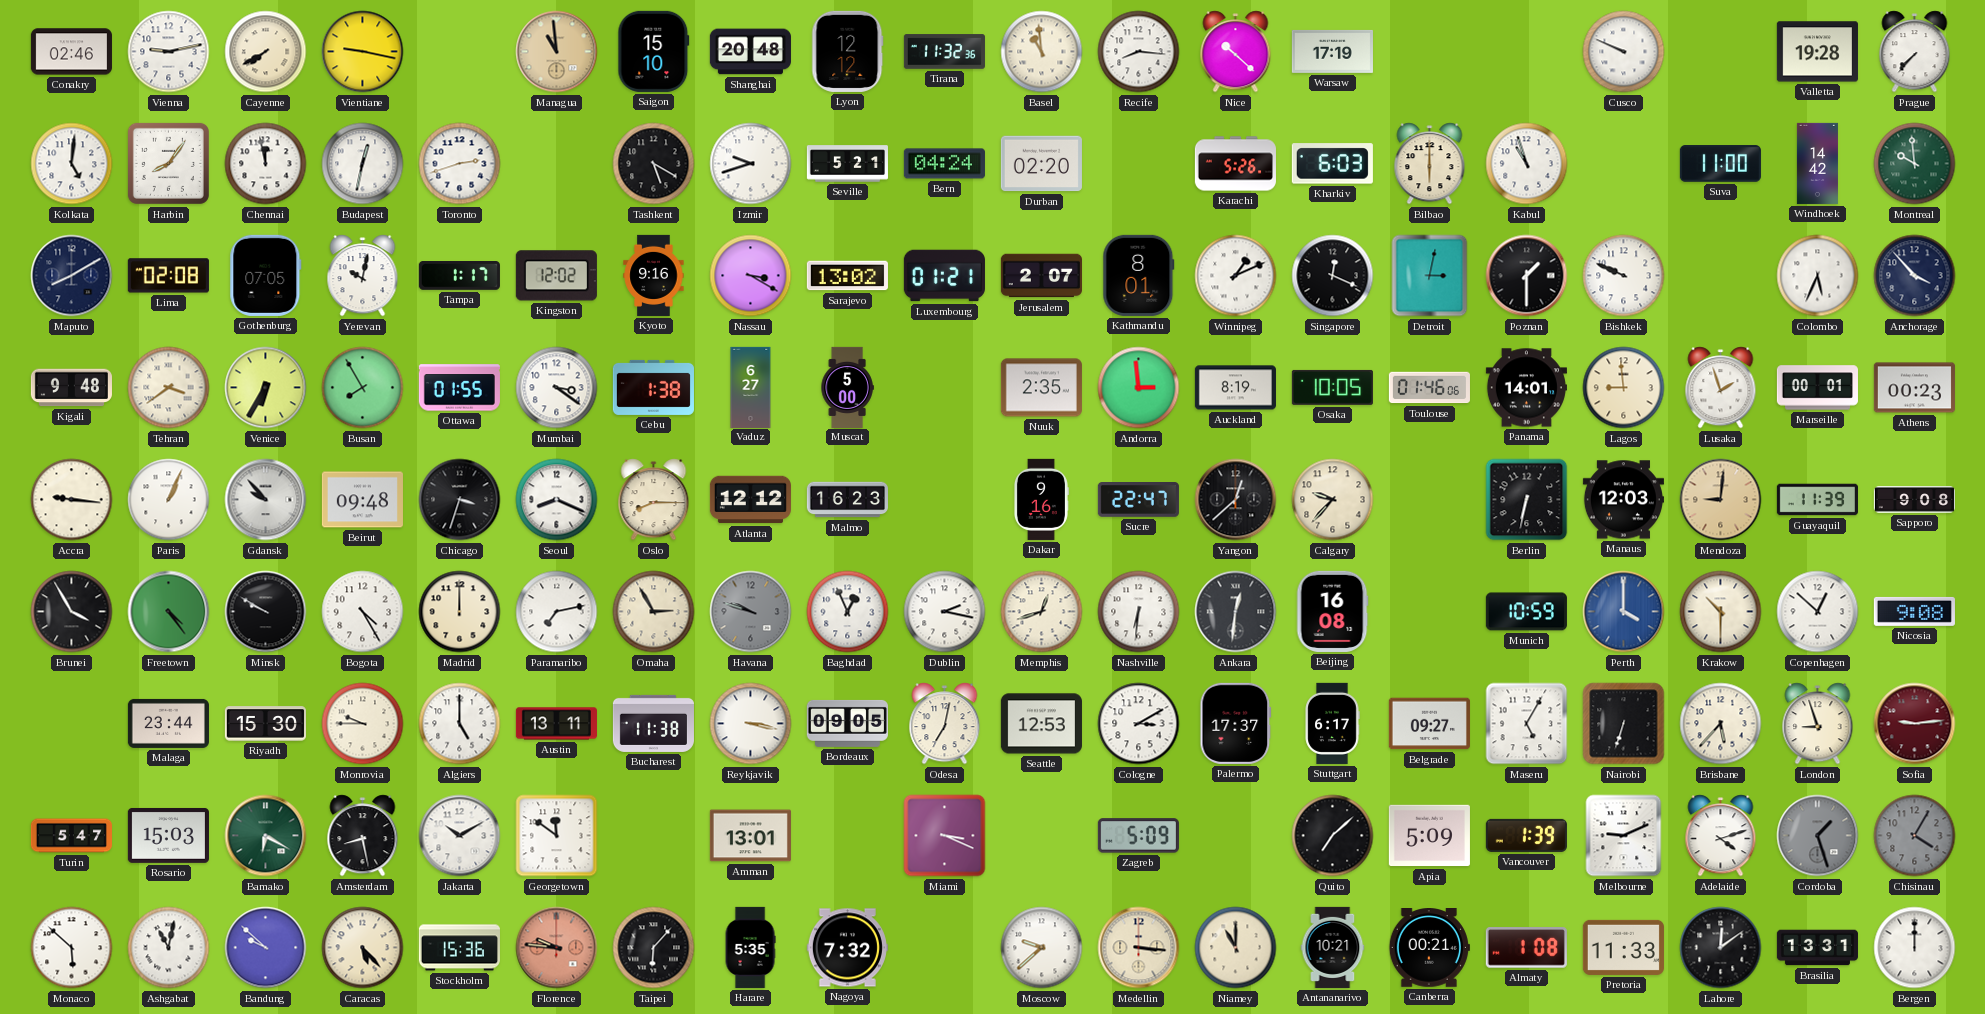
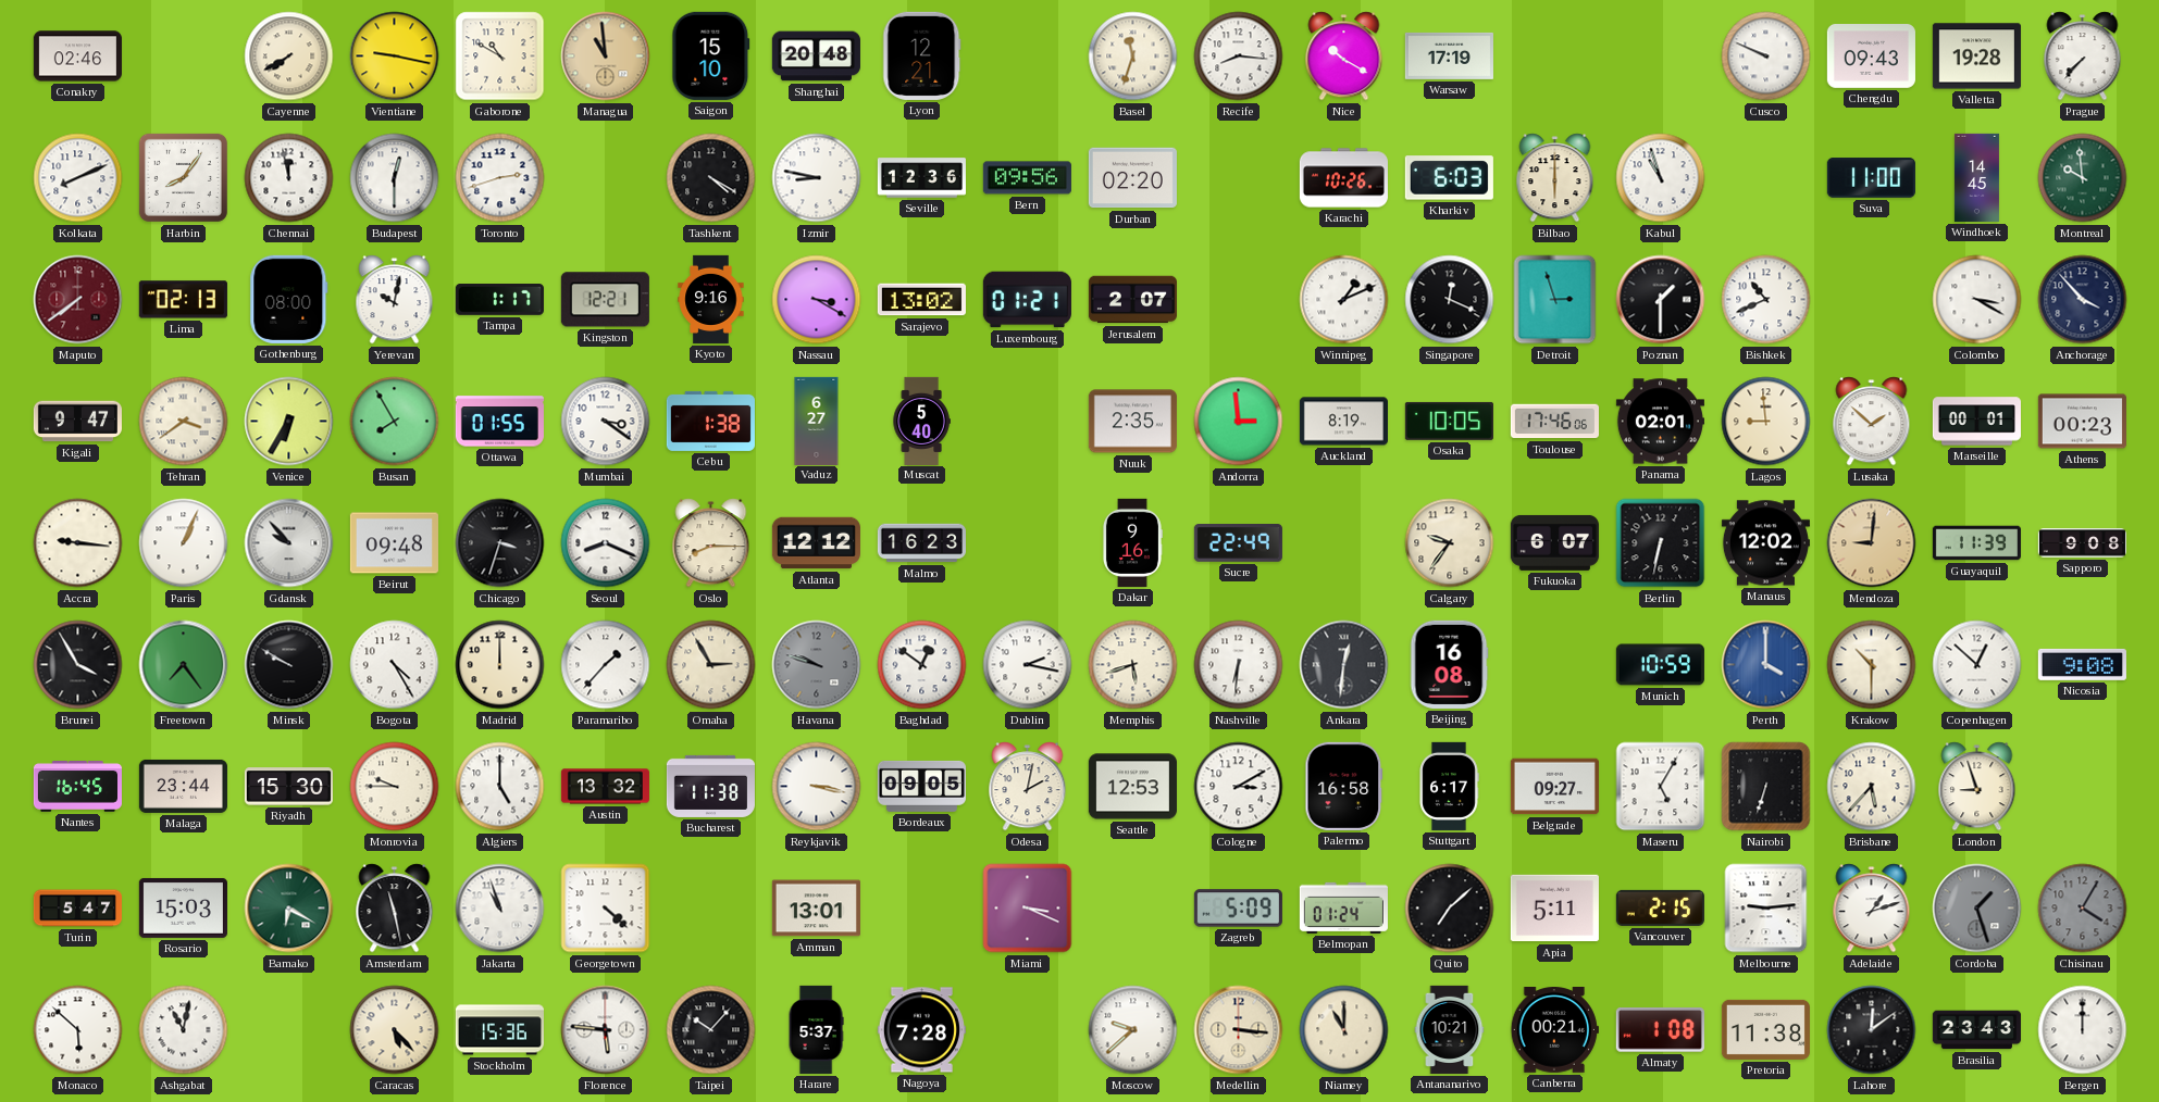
Vienna: 9:13 -> none
Gaborone: none -> 10:50
Lyon: 12:12 -> 12:21
Tirana: 11:32 -> none
Basel: 10:59 -> 11:33
Nice: 10:22 -> 10:20
Chengdu: none -> 09:43
Kolkata: 5:01 -> 8:11
Budapest: 12:32 -> 12:30
Tashkent: 5:20 -> 4:20
Izmir: 9:42 -> 8:47
Seville: 5:21 -> 12:36
Bern: 04:24 -> 09:56
Karachi: 5:26 -> 10:26
Windhoek: 14:42 -> 14:45
Maputo: 8:10 -> 7:39
Maputo dial: navy -> burgundy
Lima: 02:08 -> 02:13
Gothenburg: 07:05 -> 08:00
Kingston: 12:02 -> 12:21
Kathmandu: 8:01 -> none
Detroit: 3:02 -> 2:57
Bishkek: 9:49 -> 10:41
Colombo: 5:34 -> 3:20
Kigali: 9:48 -> 9:47
Muscat: 5:00 -> 5:40
Toulouse: 01:46 -> 17:46
Panama: 14:01 -> 02:01
Lusaka: 1:57 -> 1:52
Sucre: 22:47 -> 22:49
Yangon: 12:38 -> none
Calgary: 9:37 -> 9:36
Fukuoka: none -> 6:07
Manaus: 12:03 -> 12:02
Freetown: 4:24 -> 7:24
Paramaribo: 7:13 -> 1:37
Baghdad: 12:56 -> 12:51
Memphis: 12:42 -> 5:42
Nantes: none -> 16:45
Austin: 13:11 -> 13:32
Odesa: 7:02 -> 2:02
Palermo: 17:37 -> 16:58
Sofia: 9:14 -> none
Amsterdam: 8:28 -> 11:28
Jakarta: 10:10 -> 10:57
Georgetown: 11:51 -> 4:22
Belmopan: none -> 01:24
Apia: 5:09 -> 5:11
Vancouver: 1:39 -> 2:15
Melbourne: 9:11 -> 9:14
Adelaide: 4:12 -> 1:12
Bandung: 9:52 -> none
Florence: 9:46 -> 5:46
Florence dial: salmon -> white
Taipei: 6:07 -> 10:07
Harare: 5:35 -> 5:37
Nagoya: 7:32 -> 7:28
Pretoria: 11:33 -> 11:38
Brasilia: 13:31 -> 23:43
